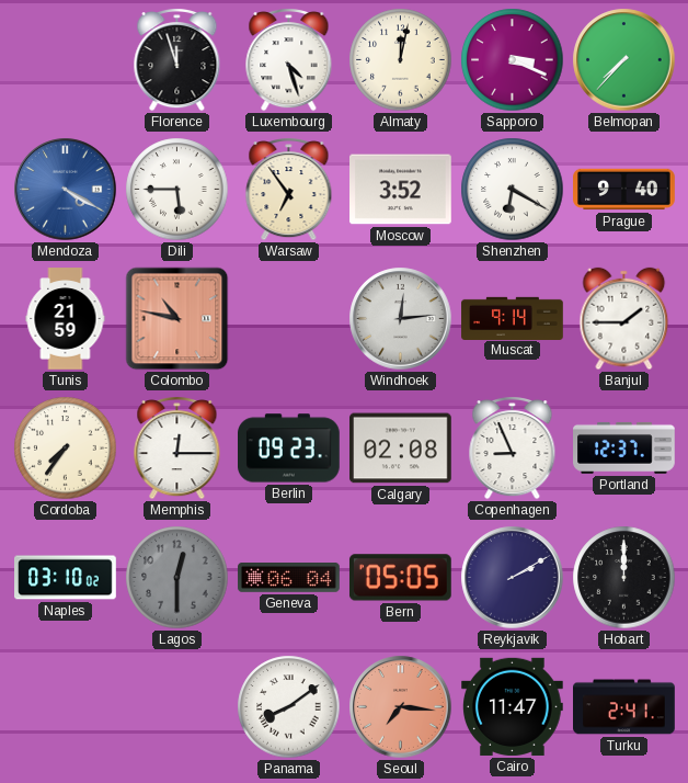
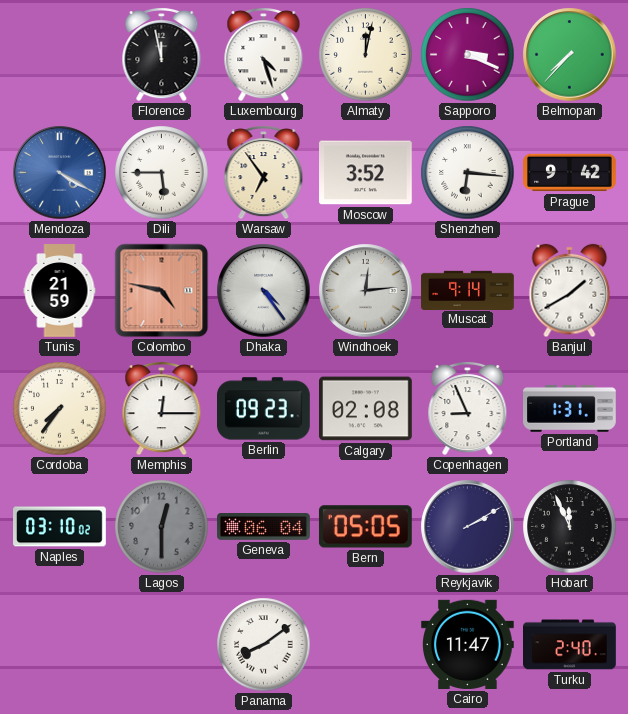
Florence: 11:57 -> 11:58
Shenzhen: 6:20 -> 6:16
Prague: 9:40 -> 9:42
Colombo: 10:47 -> 4:47
Dhaka: none -> 4:24
Banjul: 1:45 -> 1:40
Portland: 12:37 -> 1:31
Hobart: 12:00 -> 11:56
Seoul: 7:16 -> none
Turku: 2:41 -> 2:40
